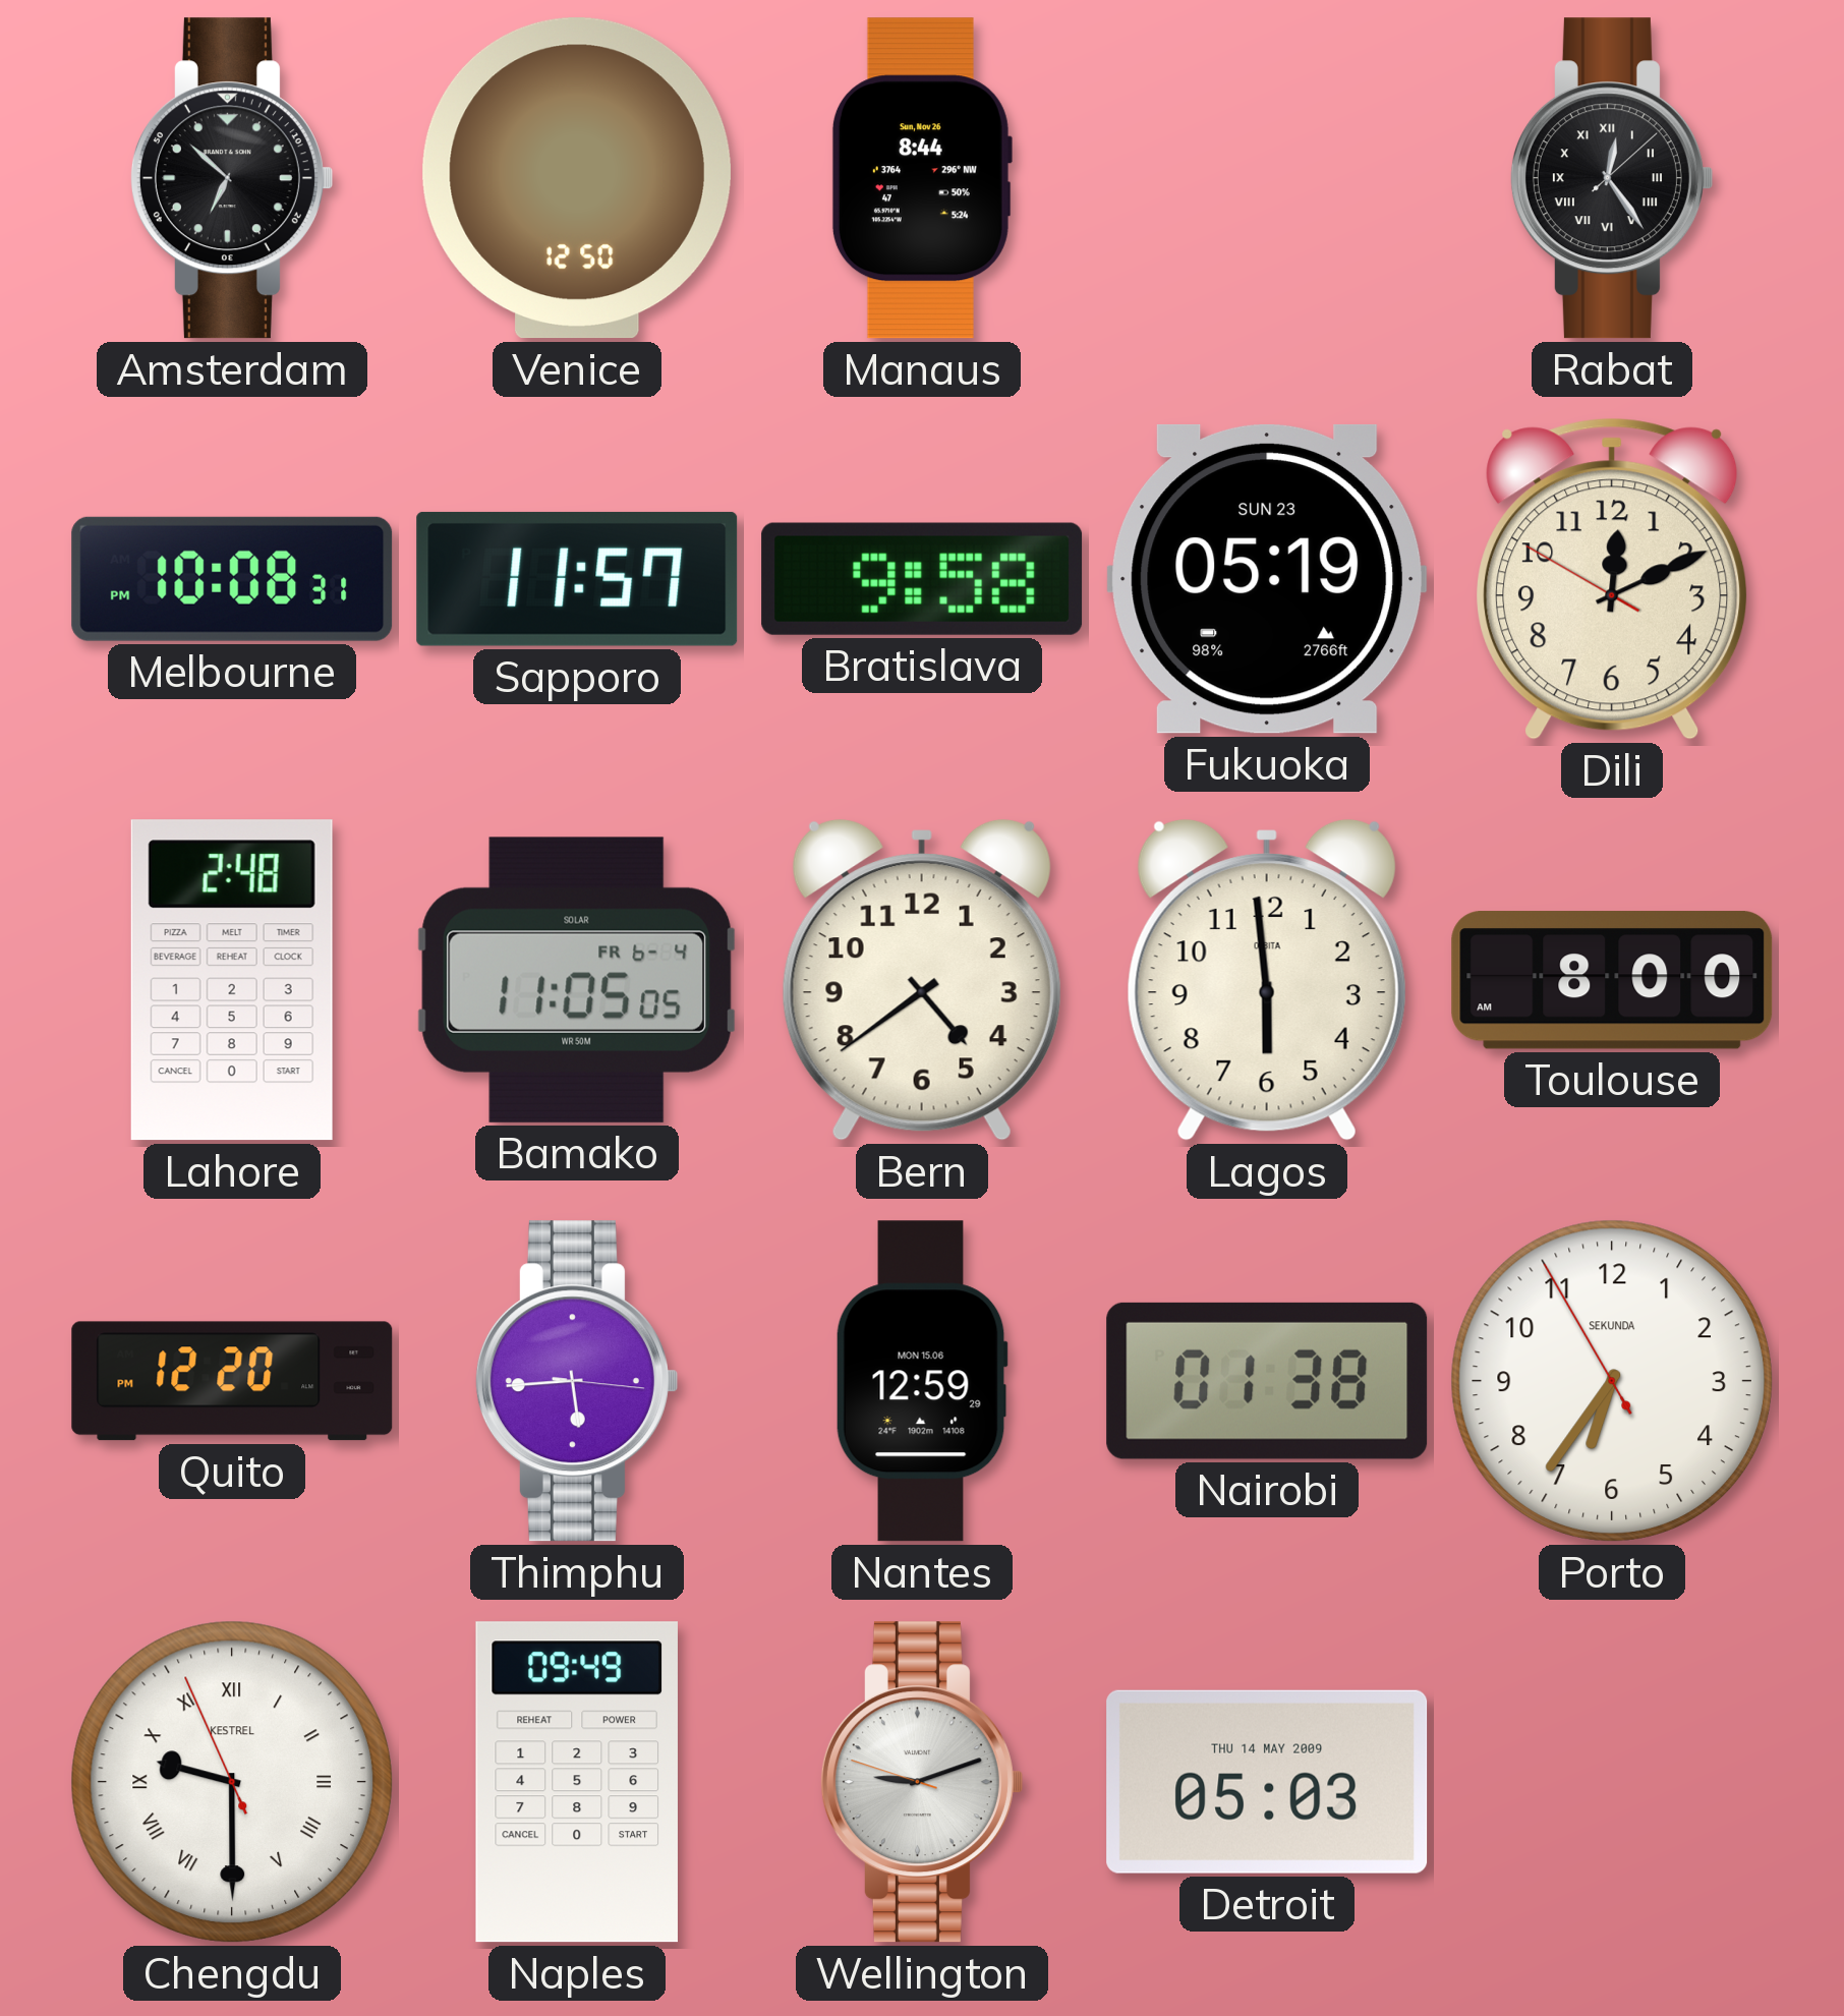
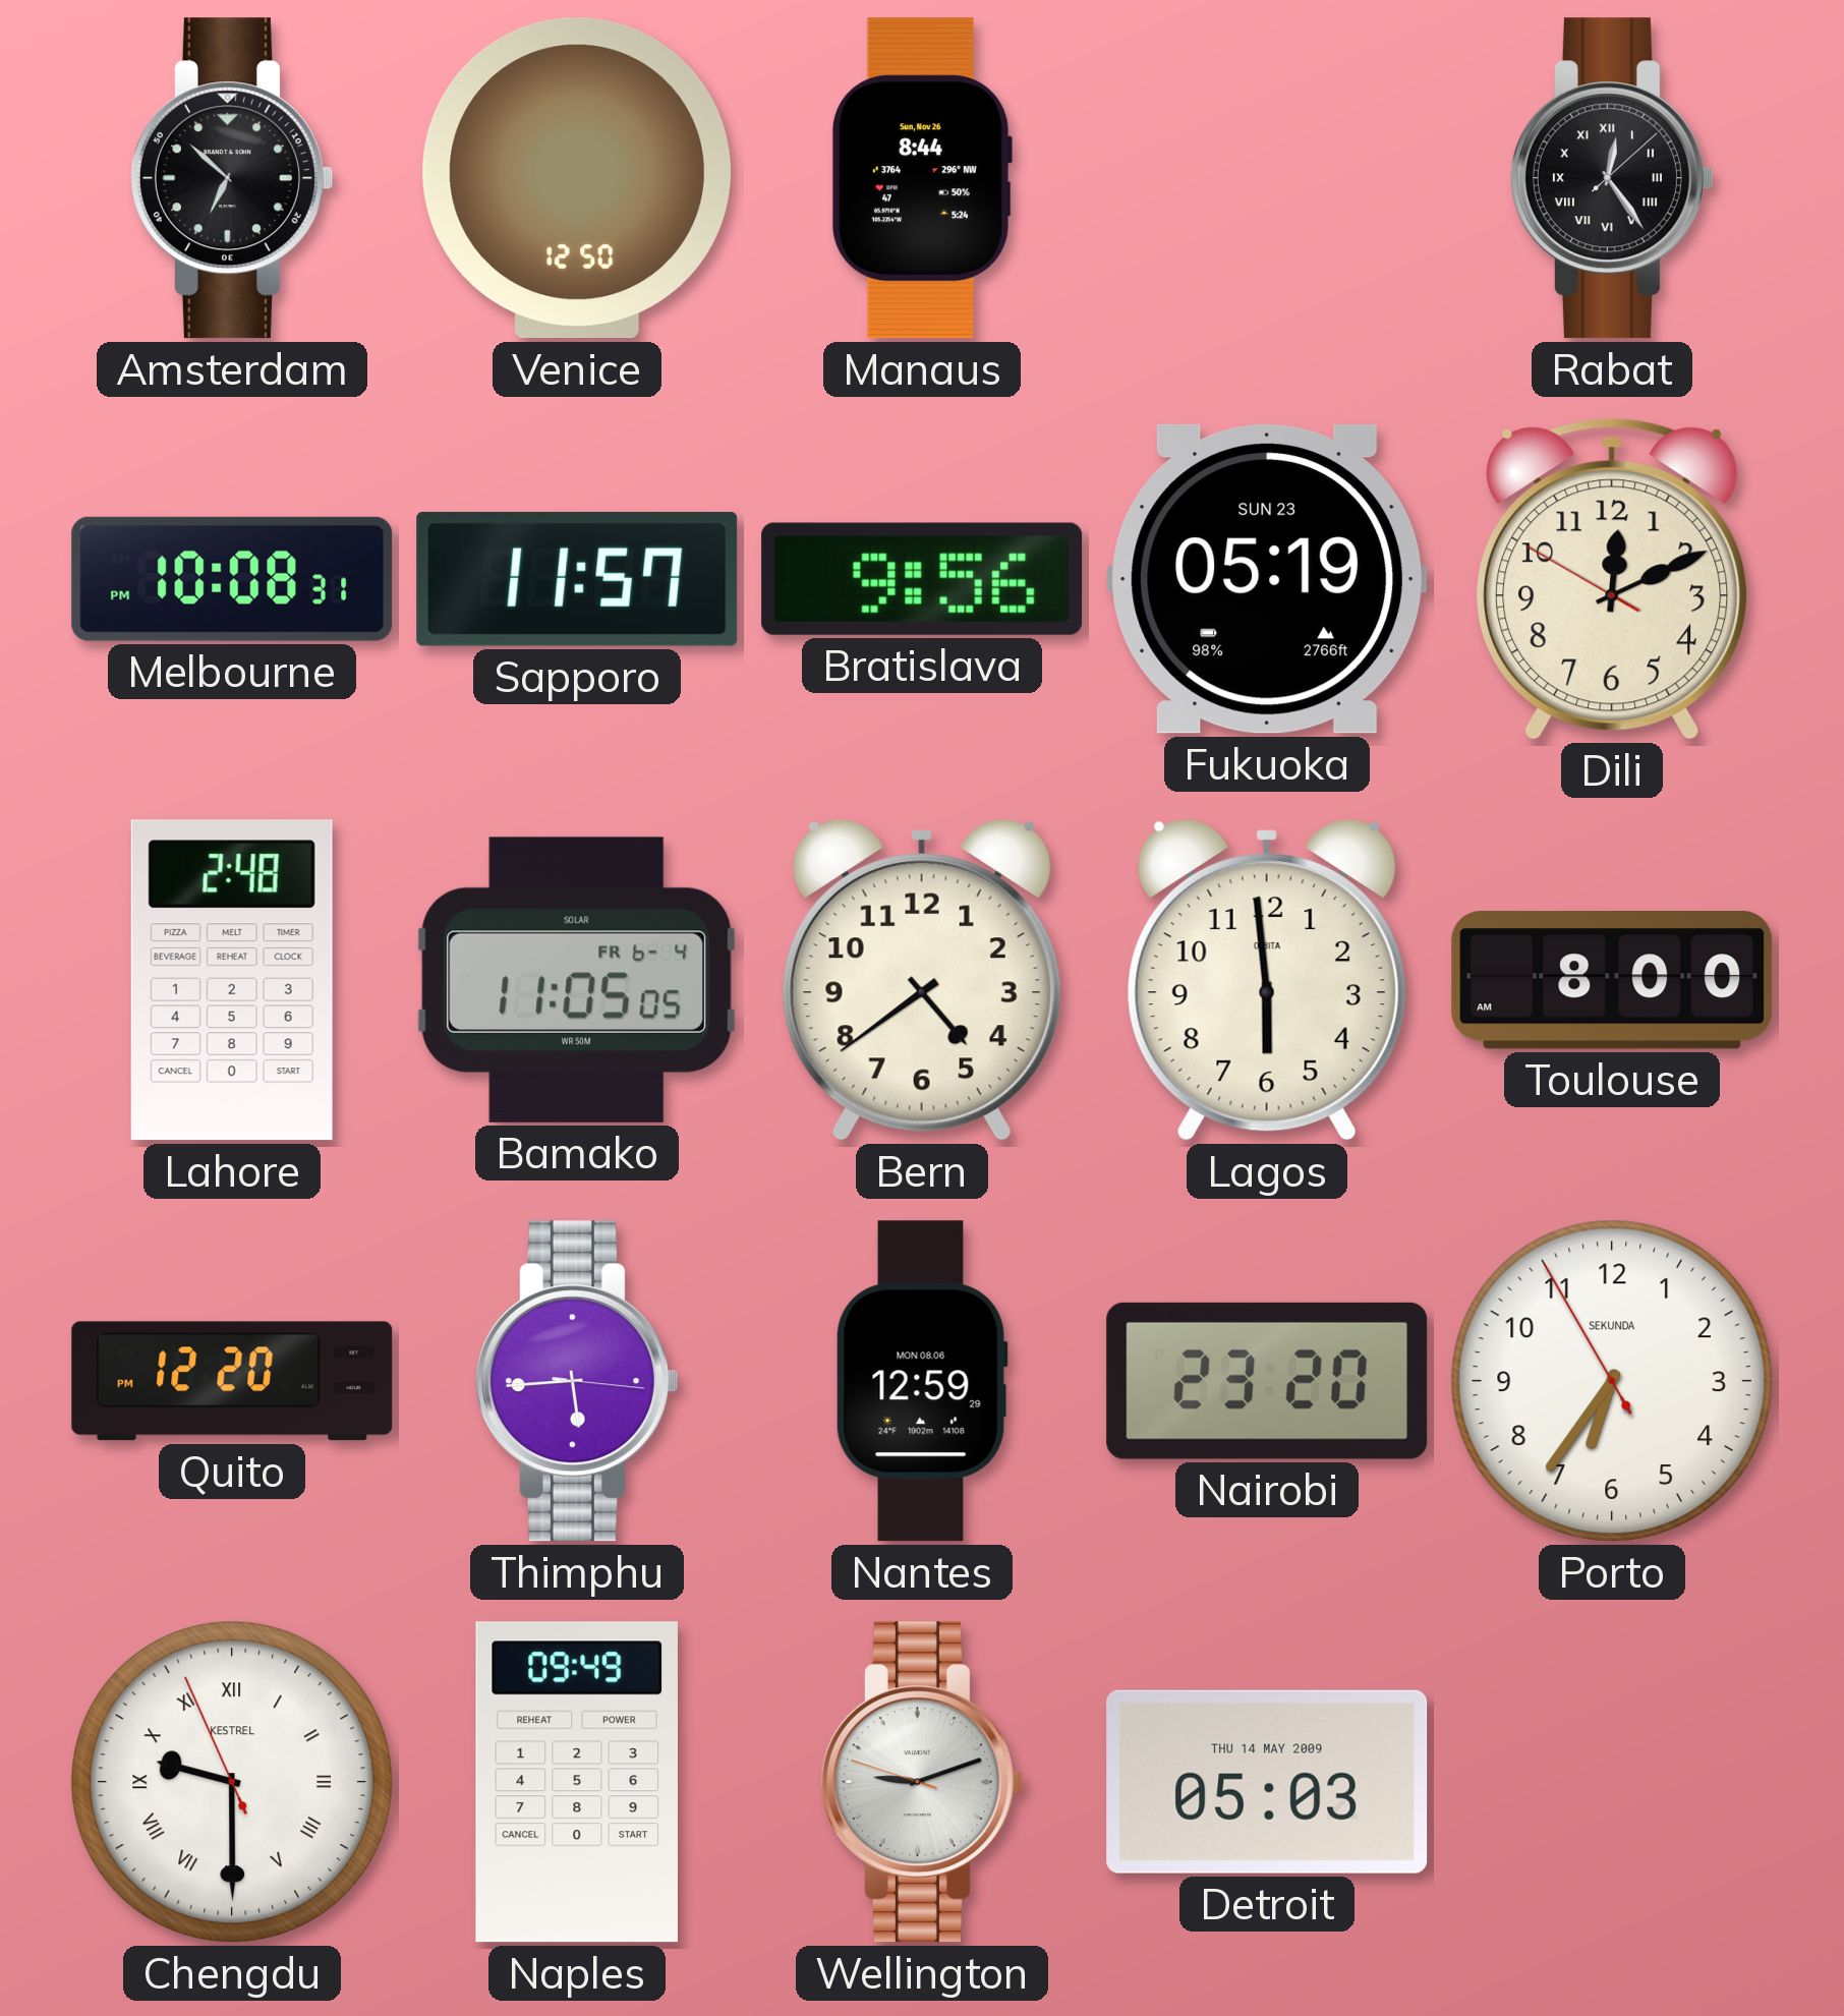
Bratislava: 9:58 -> 9:56
Nantes date: MON 15.06 -> MON 08.06
Nairobi: 01:38 -> 23:20
